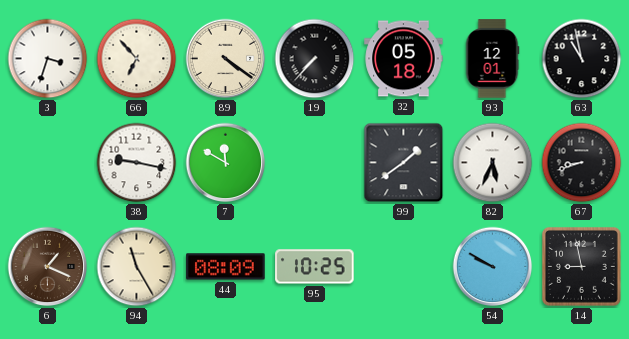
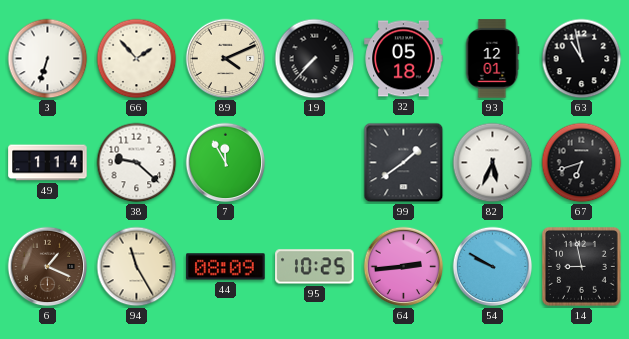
3: 3:33 -> 6:33
66: 6:53 -> 1:53
89: 4:21 -> 4:11
49: none -> 1:14
38: 9:17 -> 9:22
7: 11:50 -> 11:55
67: 8:42 -> 6:42
64: none -> 2:44
